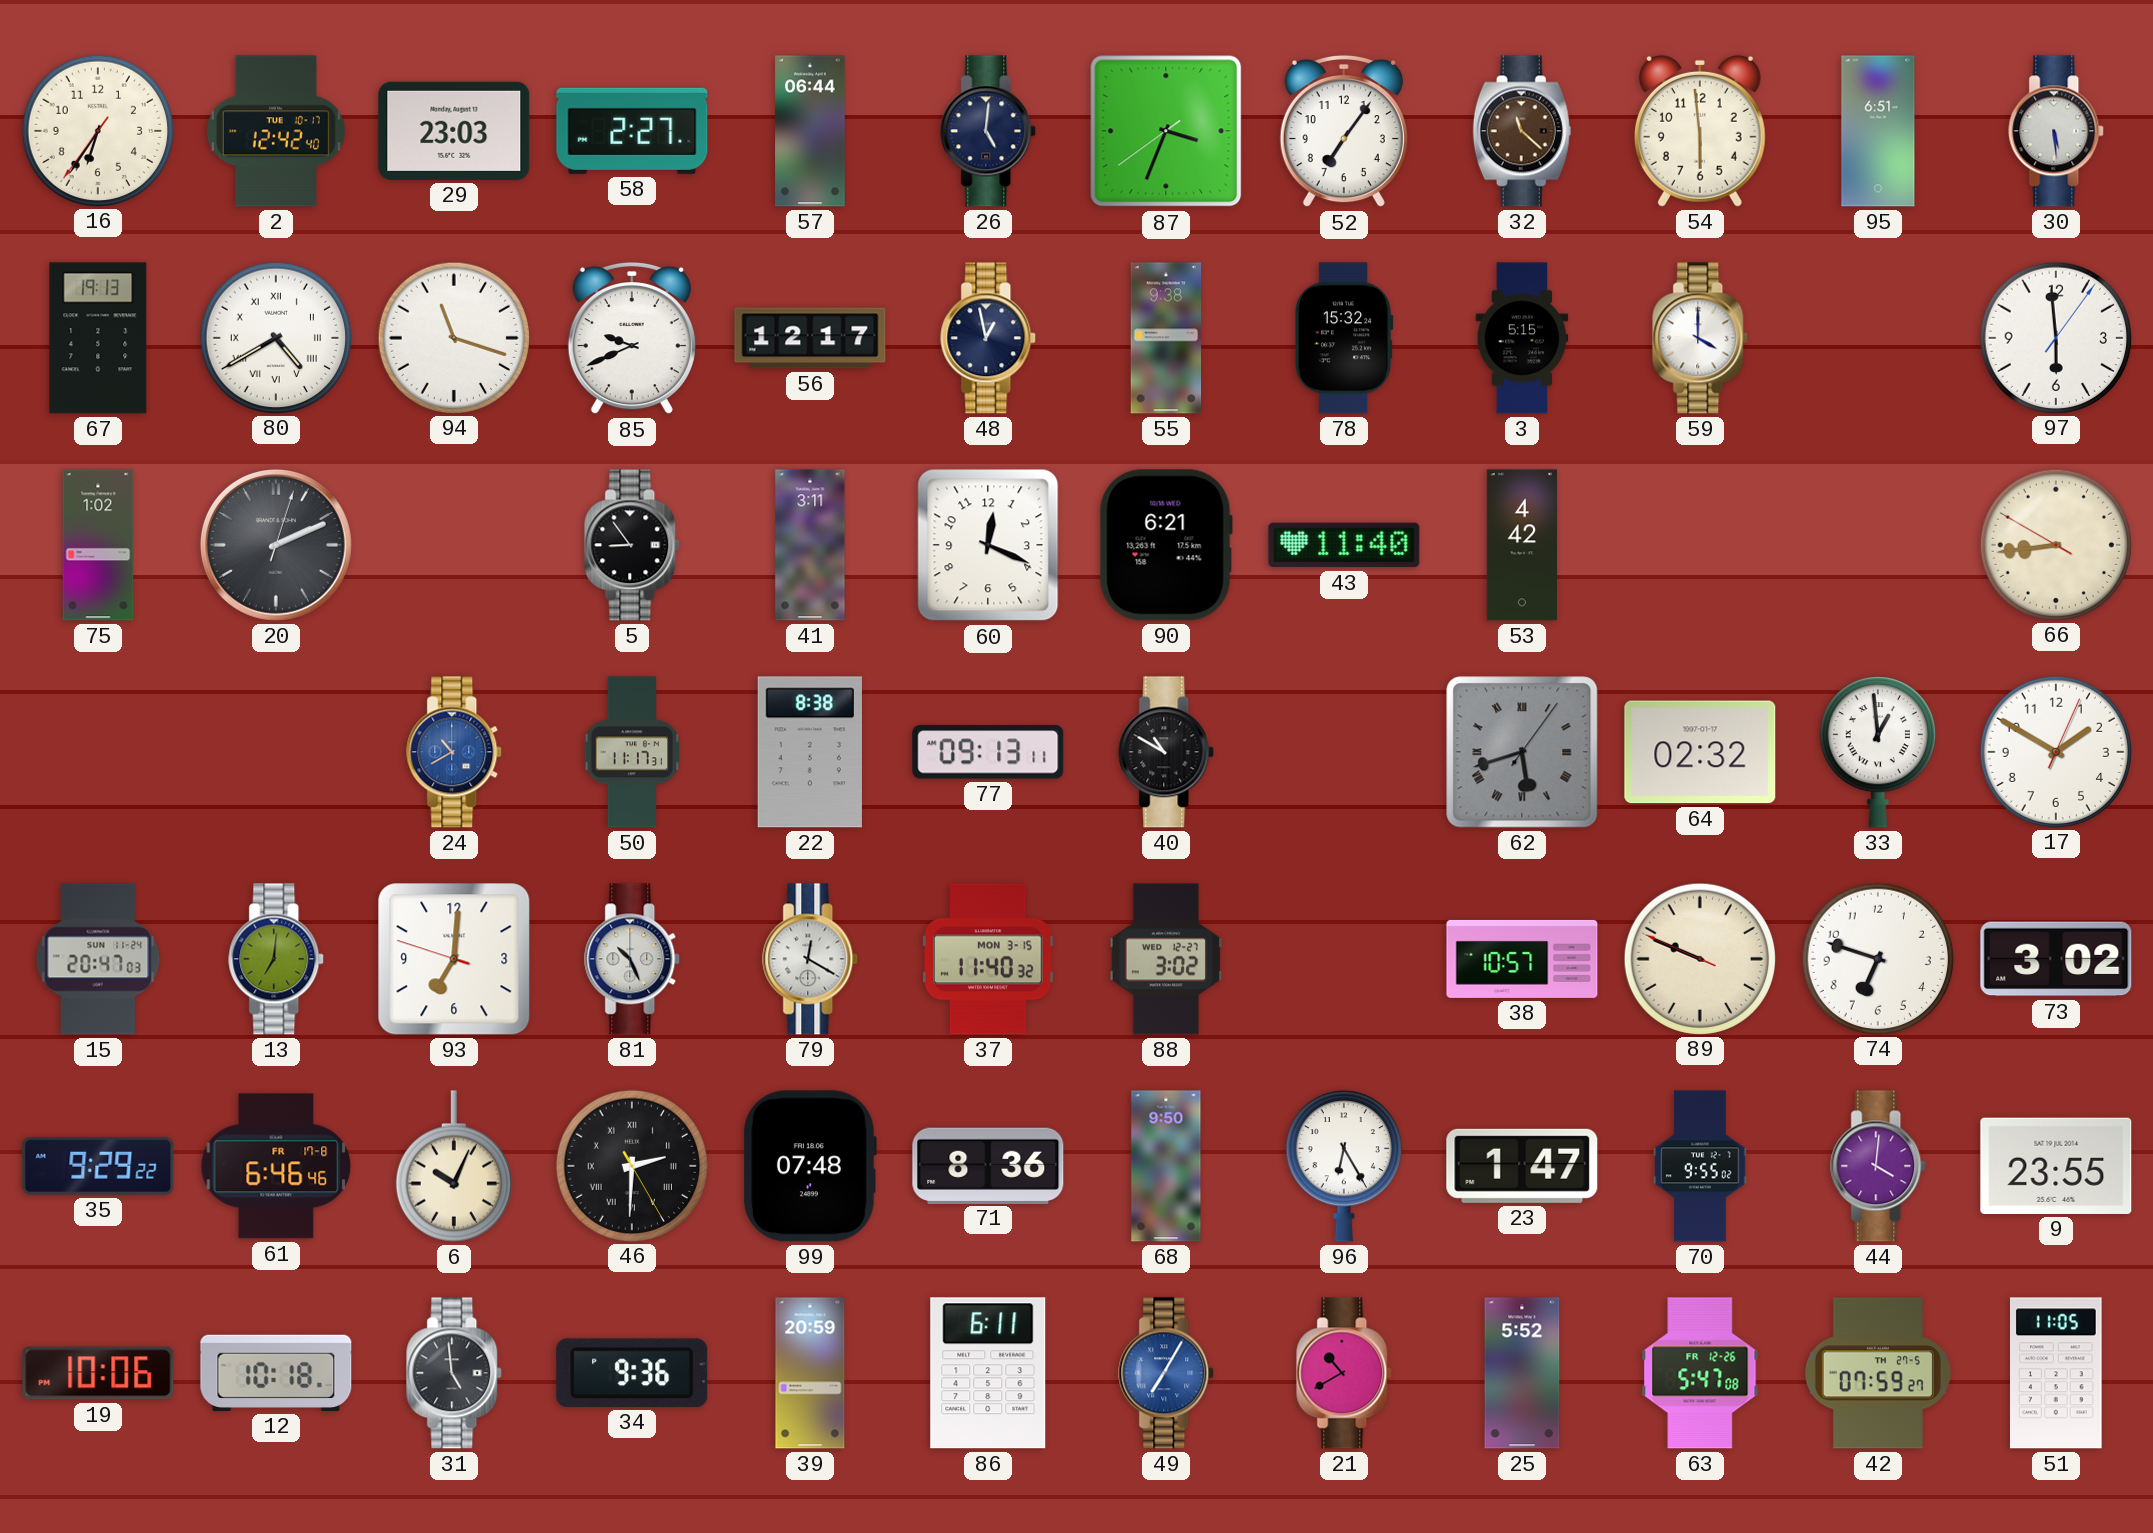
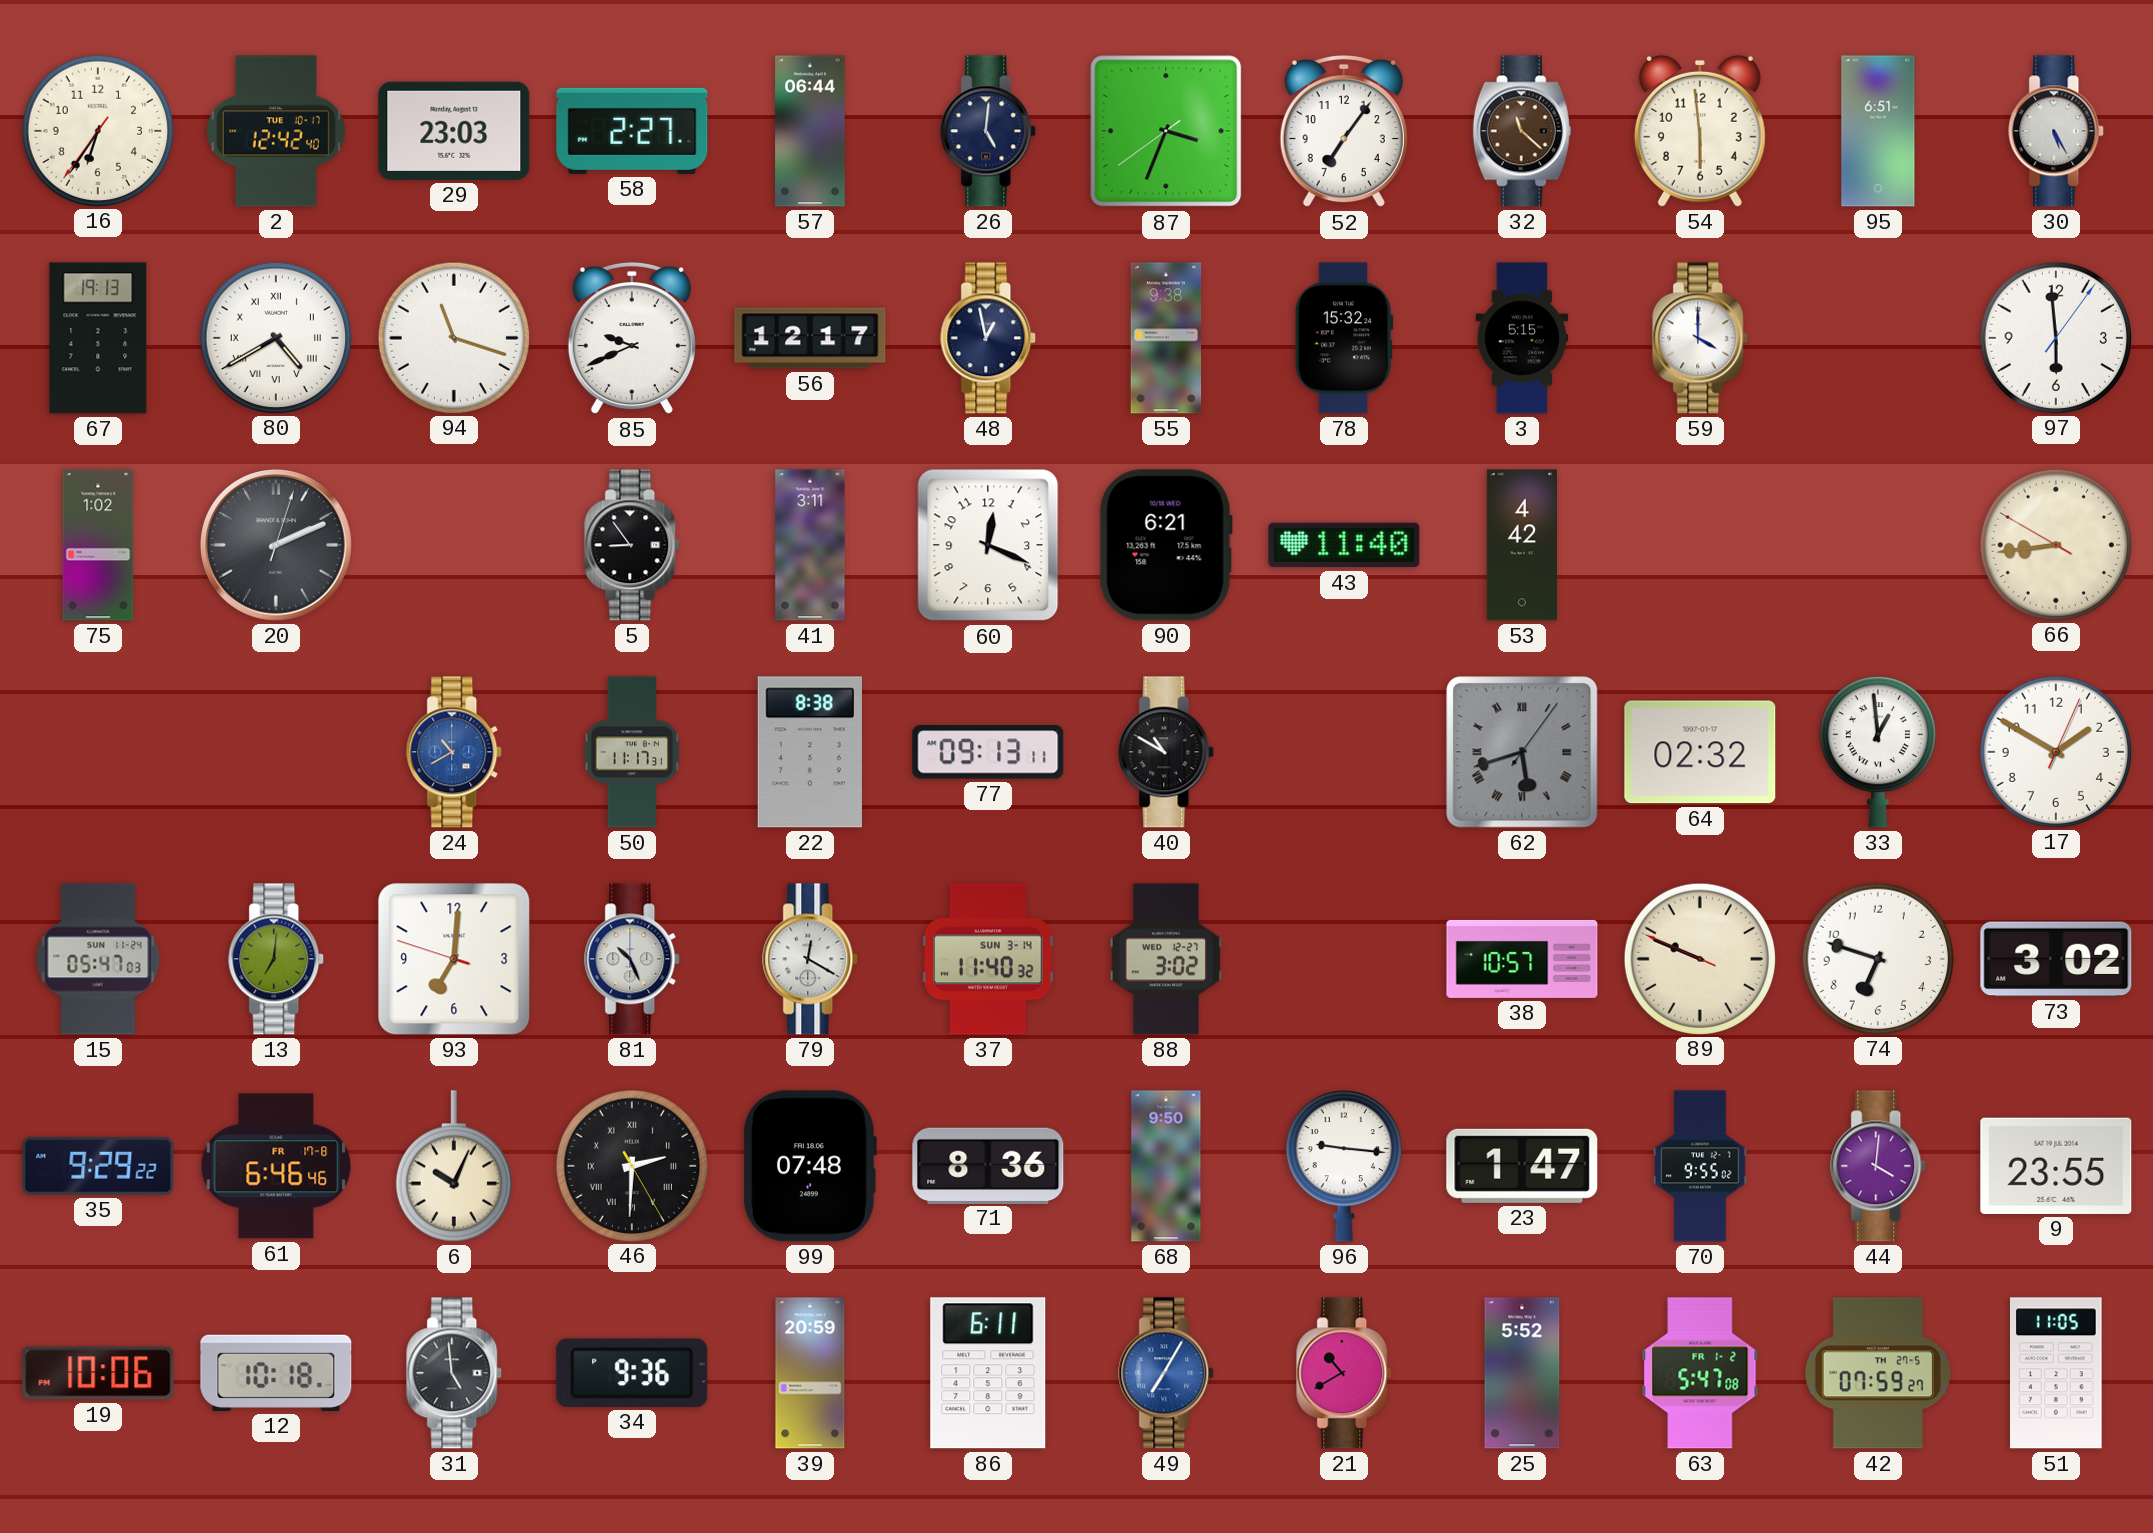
30: 5:29 -> 5:25
15: 20:47 -> 05:47
37 date: MON 3-15 -> SUN 3-14
96: 6:25 -> 9:16
63 date: FR 12-26 -> FR 1-2
